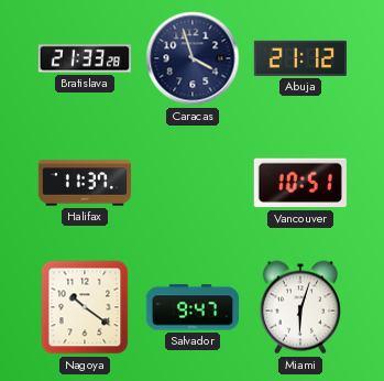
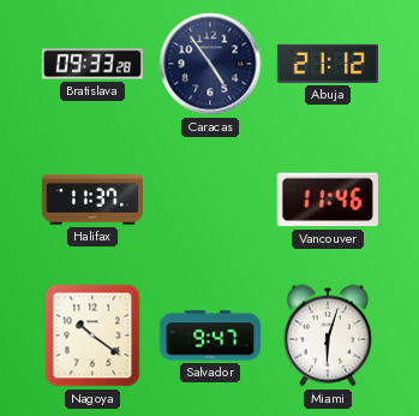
Bratislava: 21:33 -> 09:33
Caracas: 3:57 -> 4:54
Vancouver: 10:51 -> 11:46
